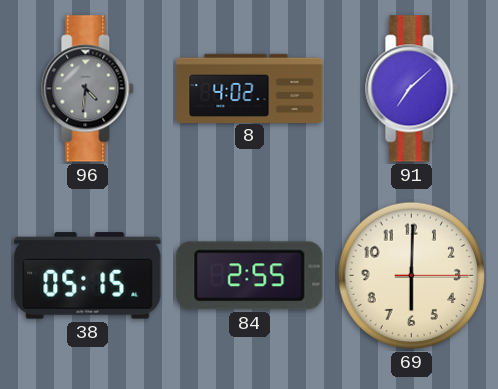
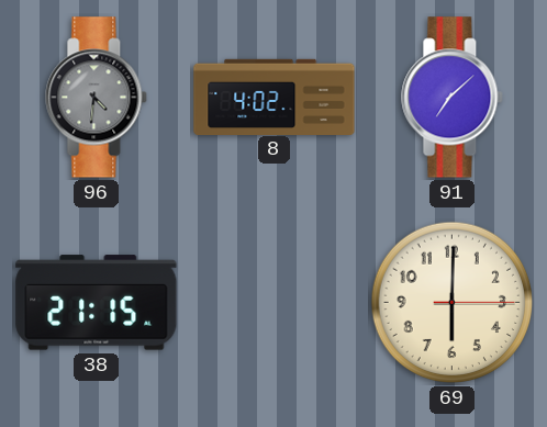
38: 05:15 -> 21:15
84: 2:55 -> none
